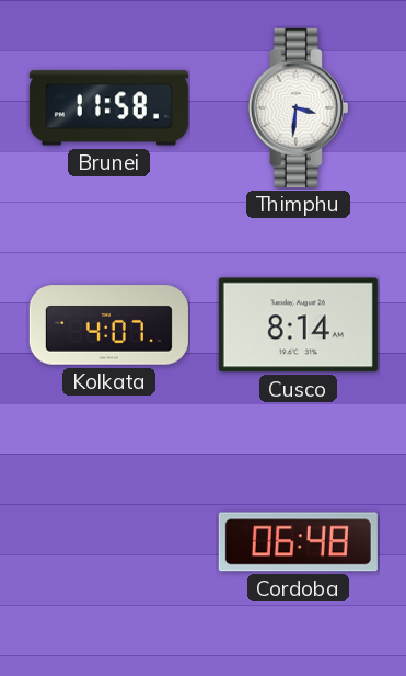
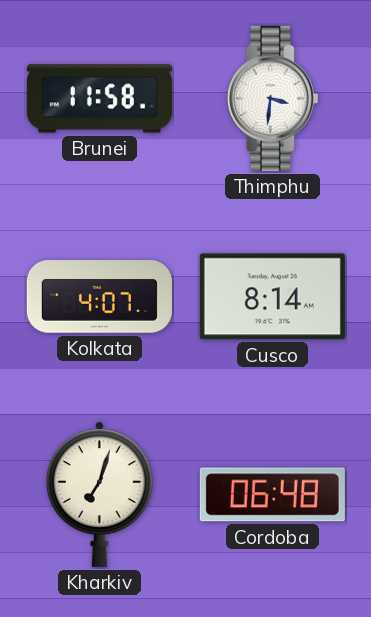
Kharkiv: none -> 7:03
